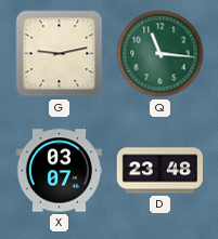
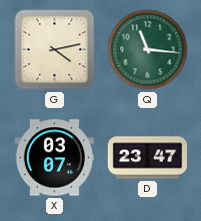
G: 9:13 -> 4:13
D: 23:48 -> 23:47
